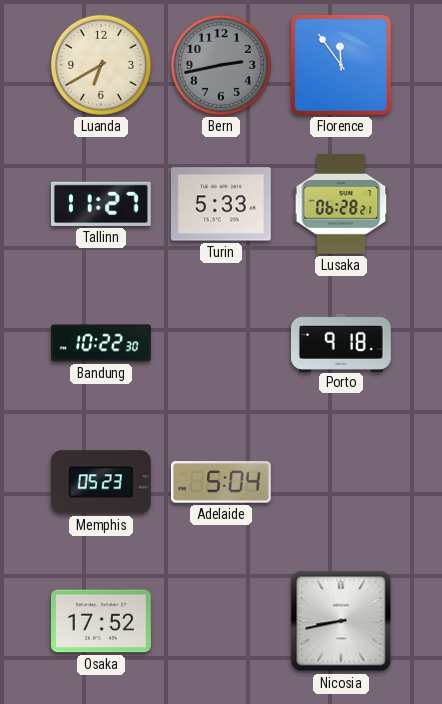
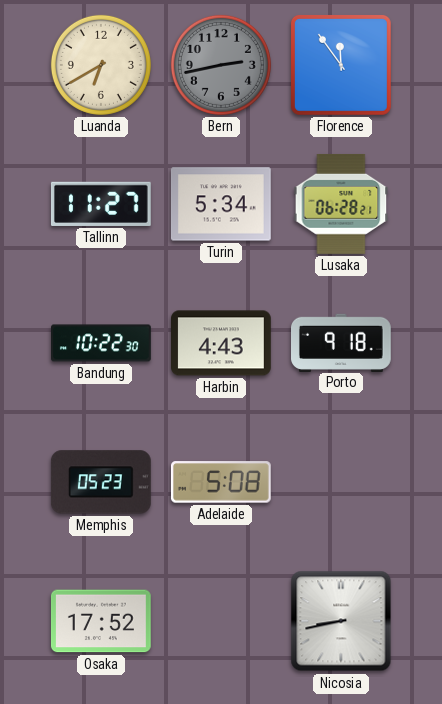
Turin: 5:33 -> 5:34
Harbin: none -> 4:43
Adelaide: 5:04 -> 5:08
